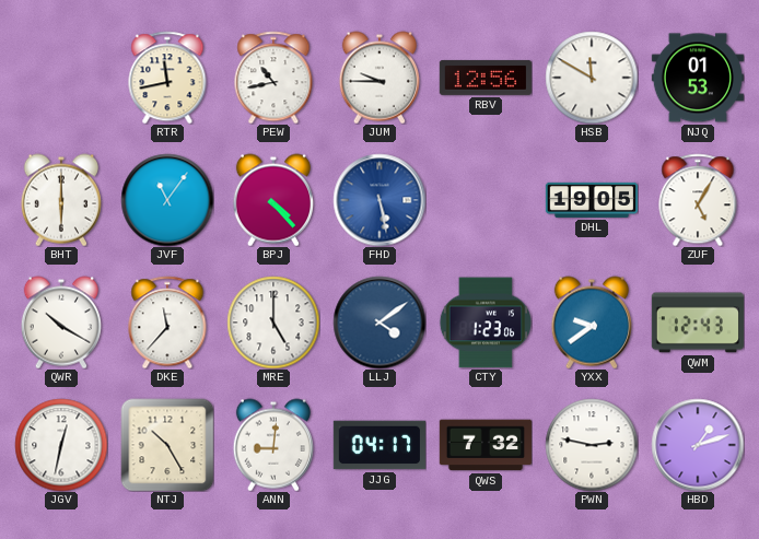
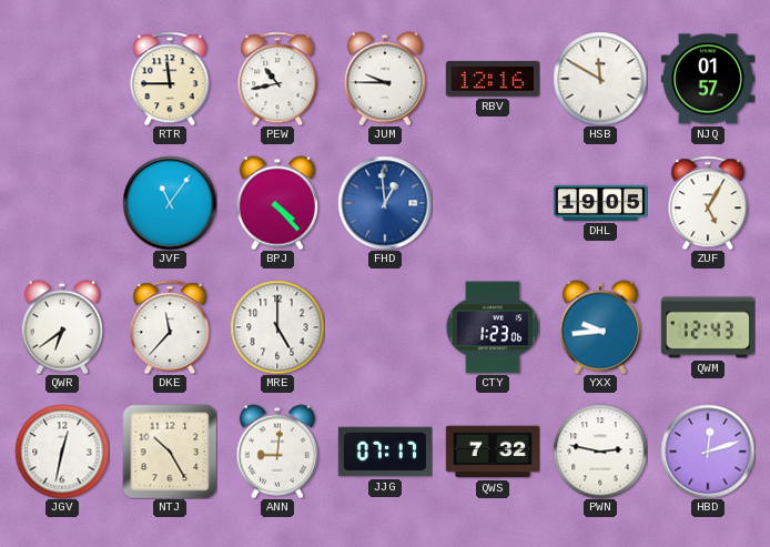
RTR: 11:43 -> 11:45
RBV: 12:56 -> 12:16
NJQ: 01:53 -> 01:57
BHT: 6:00 -> none
FHD: 5:28 -> 12:59
QWR: 10:20 -> 6:39
LLJ: 4:09 -> none
YXX: 9:39 -> 9:44
JJG: 04:17 -> 07:17
HBD: 1:12 -> 12:12
